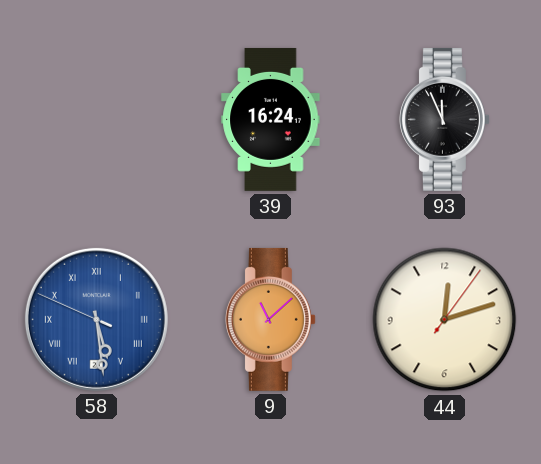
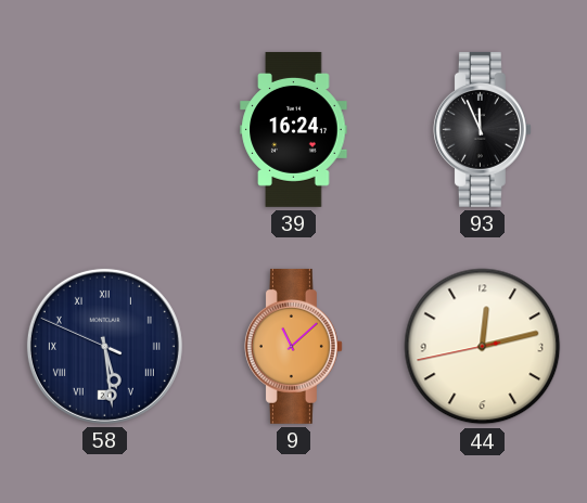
58 dial: blue -> navy
44: 12:12:06 -> 12:12:43
